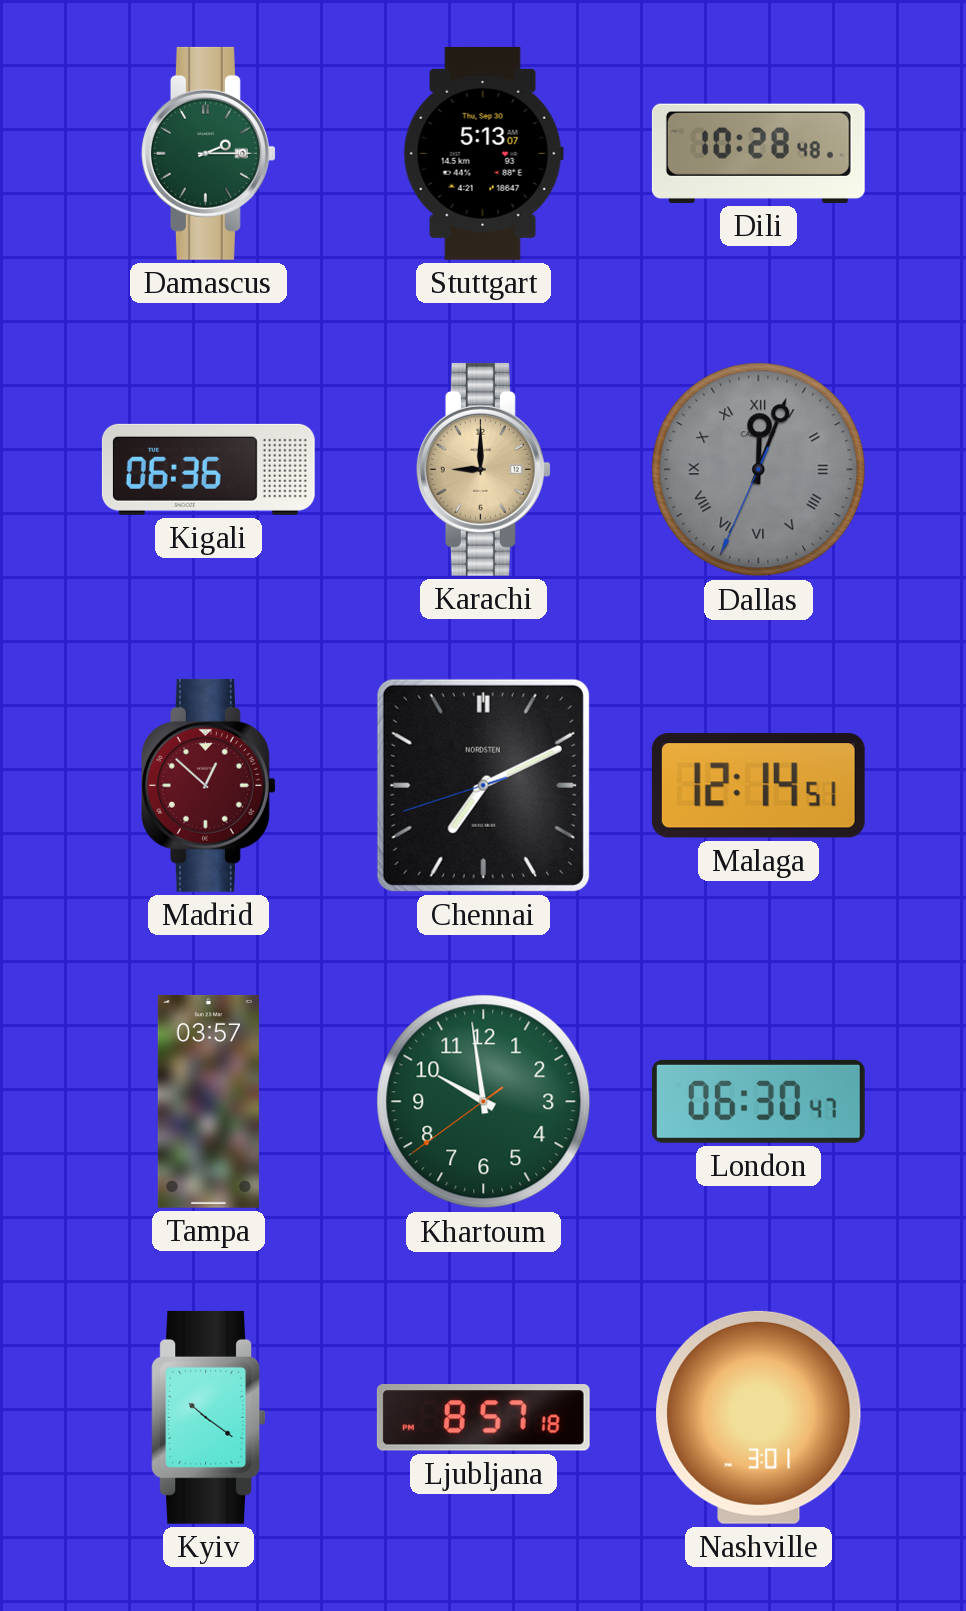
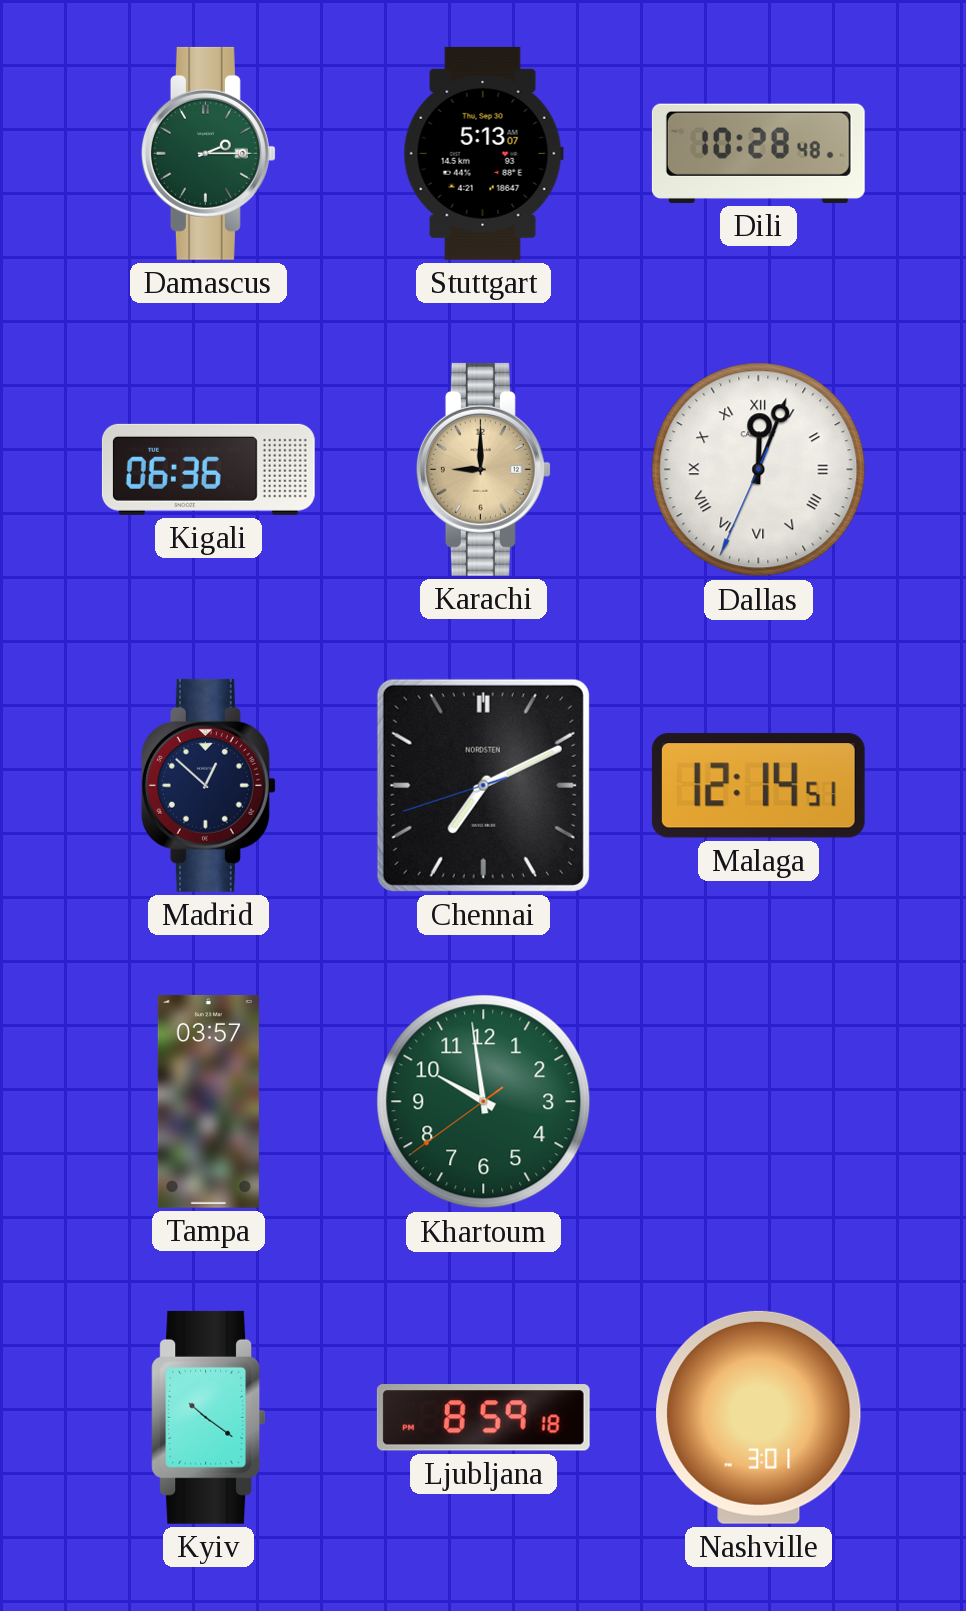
Dallas dial: grey -> white
Madrid dial: burgundy -> navy
London: 06:30 -> none
Ljubljana: 8:57 -> 8:59
